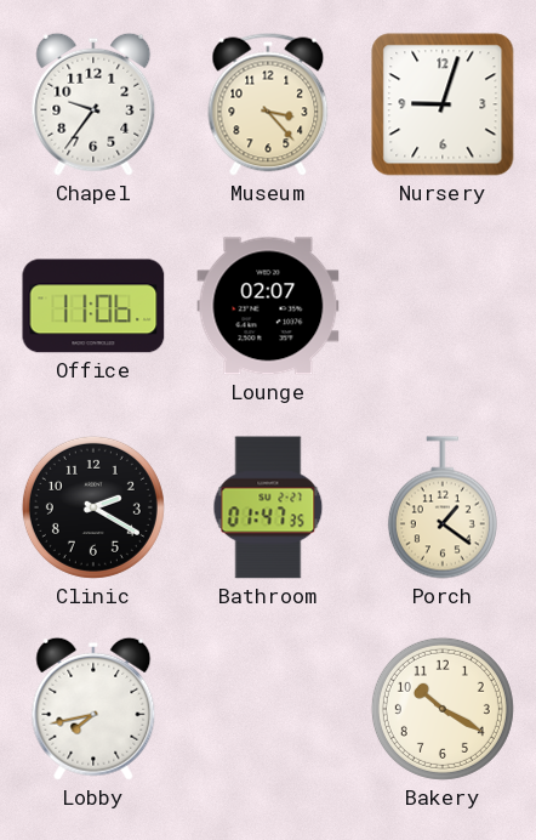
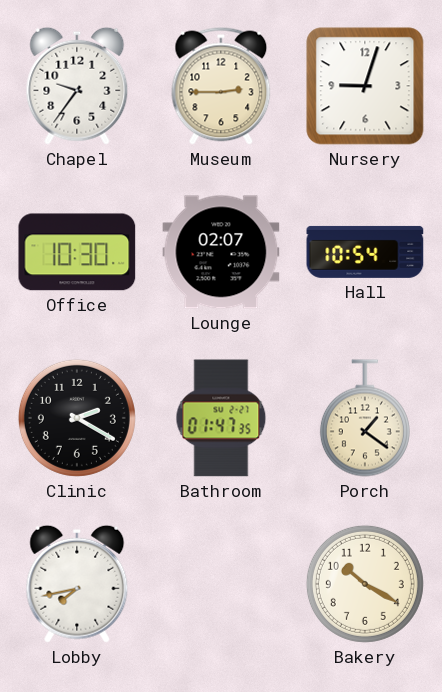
Museum: 3:23 -> 2:45
Office: 11:06 -> 10:30
Hall: none -> 10:54
